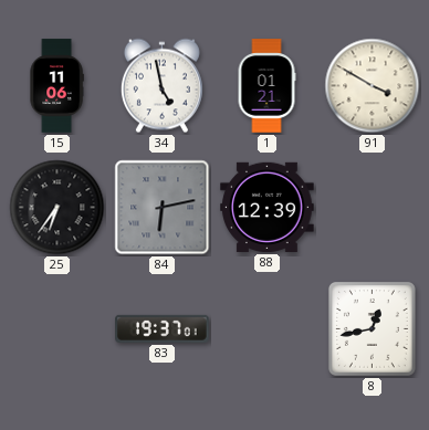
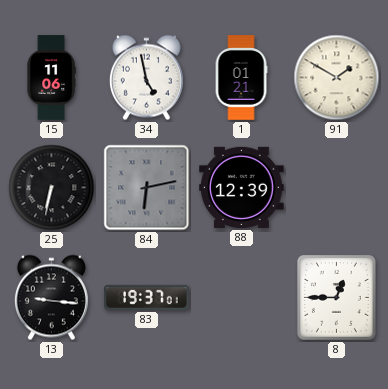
91: 3:50 -> 1:50
25: 6:36 -> 6:32
13: none -> 9:16
8: 12:43 -> 12:45
